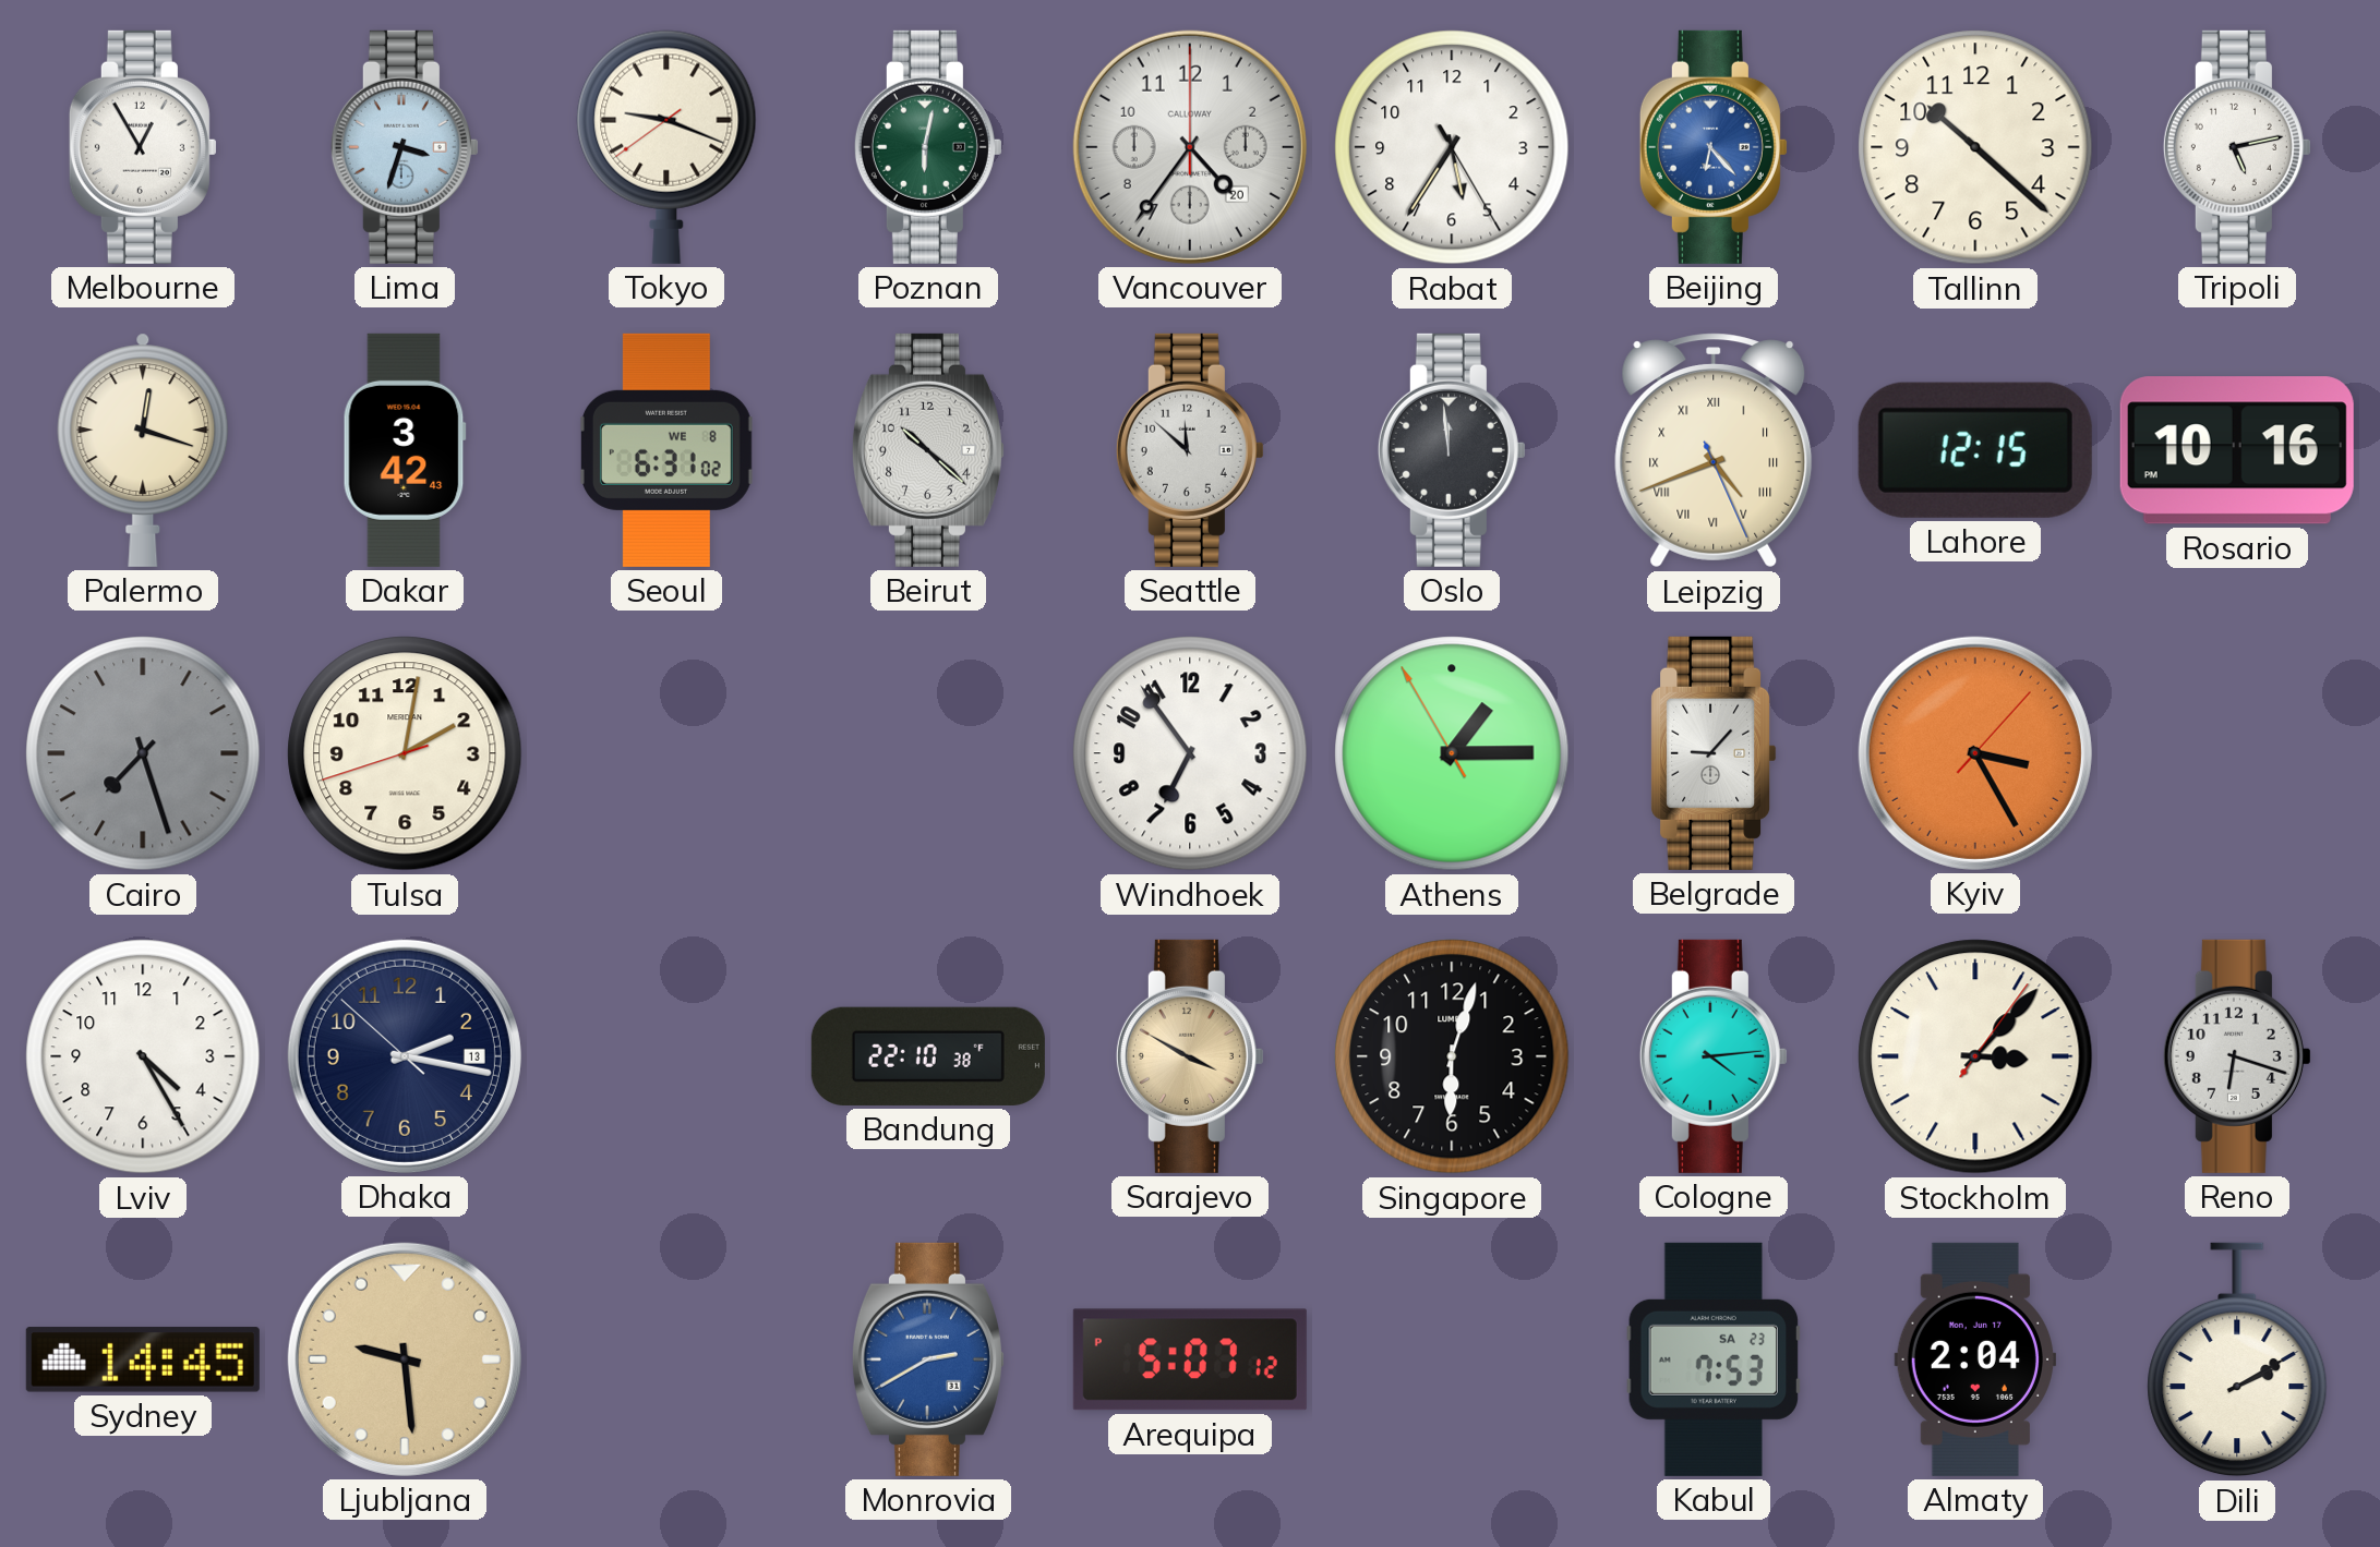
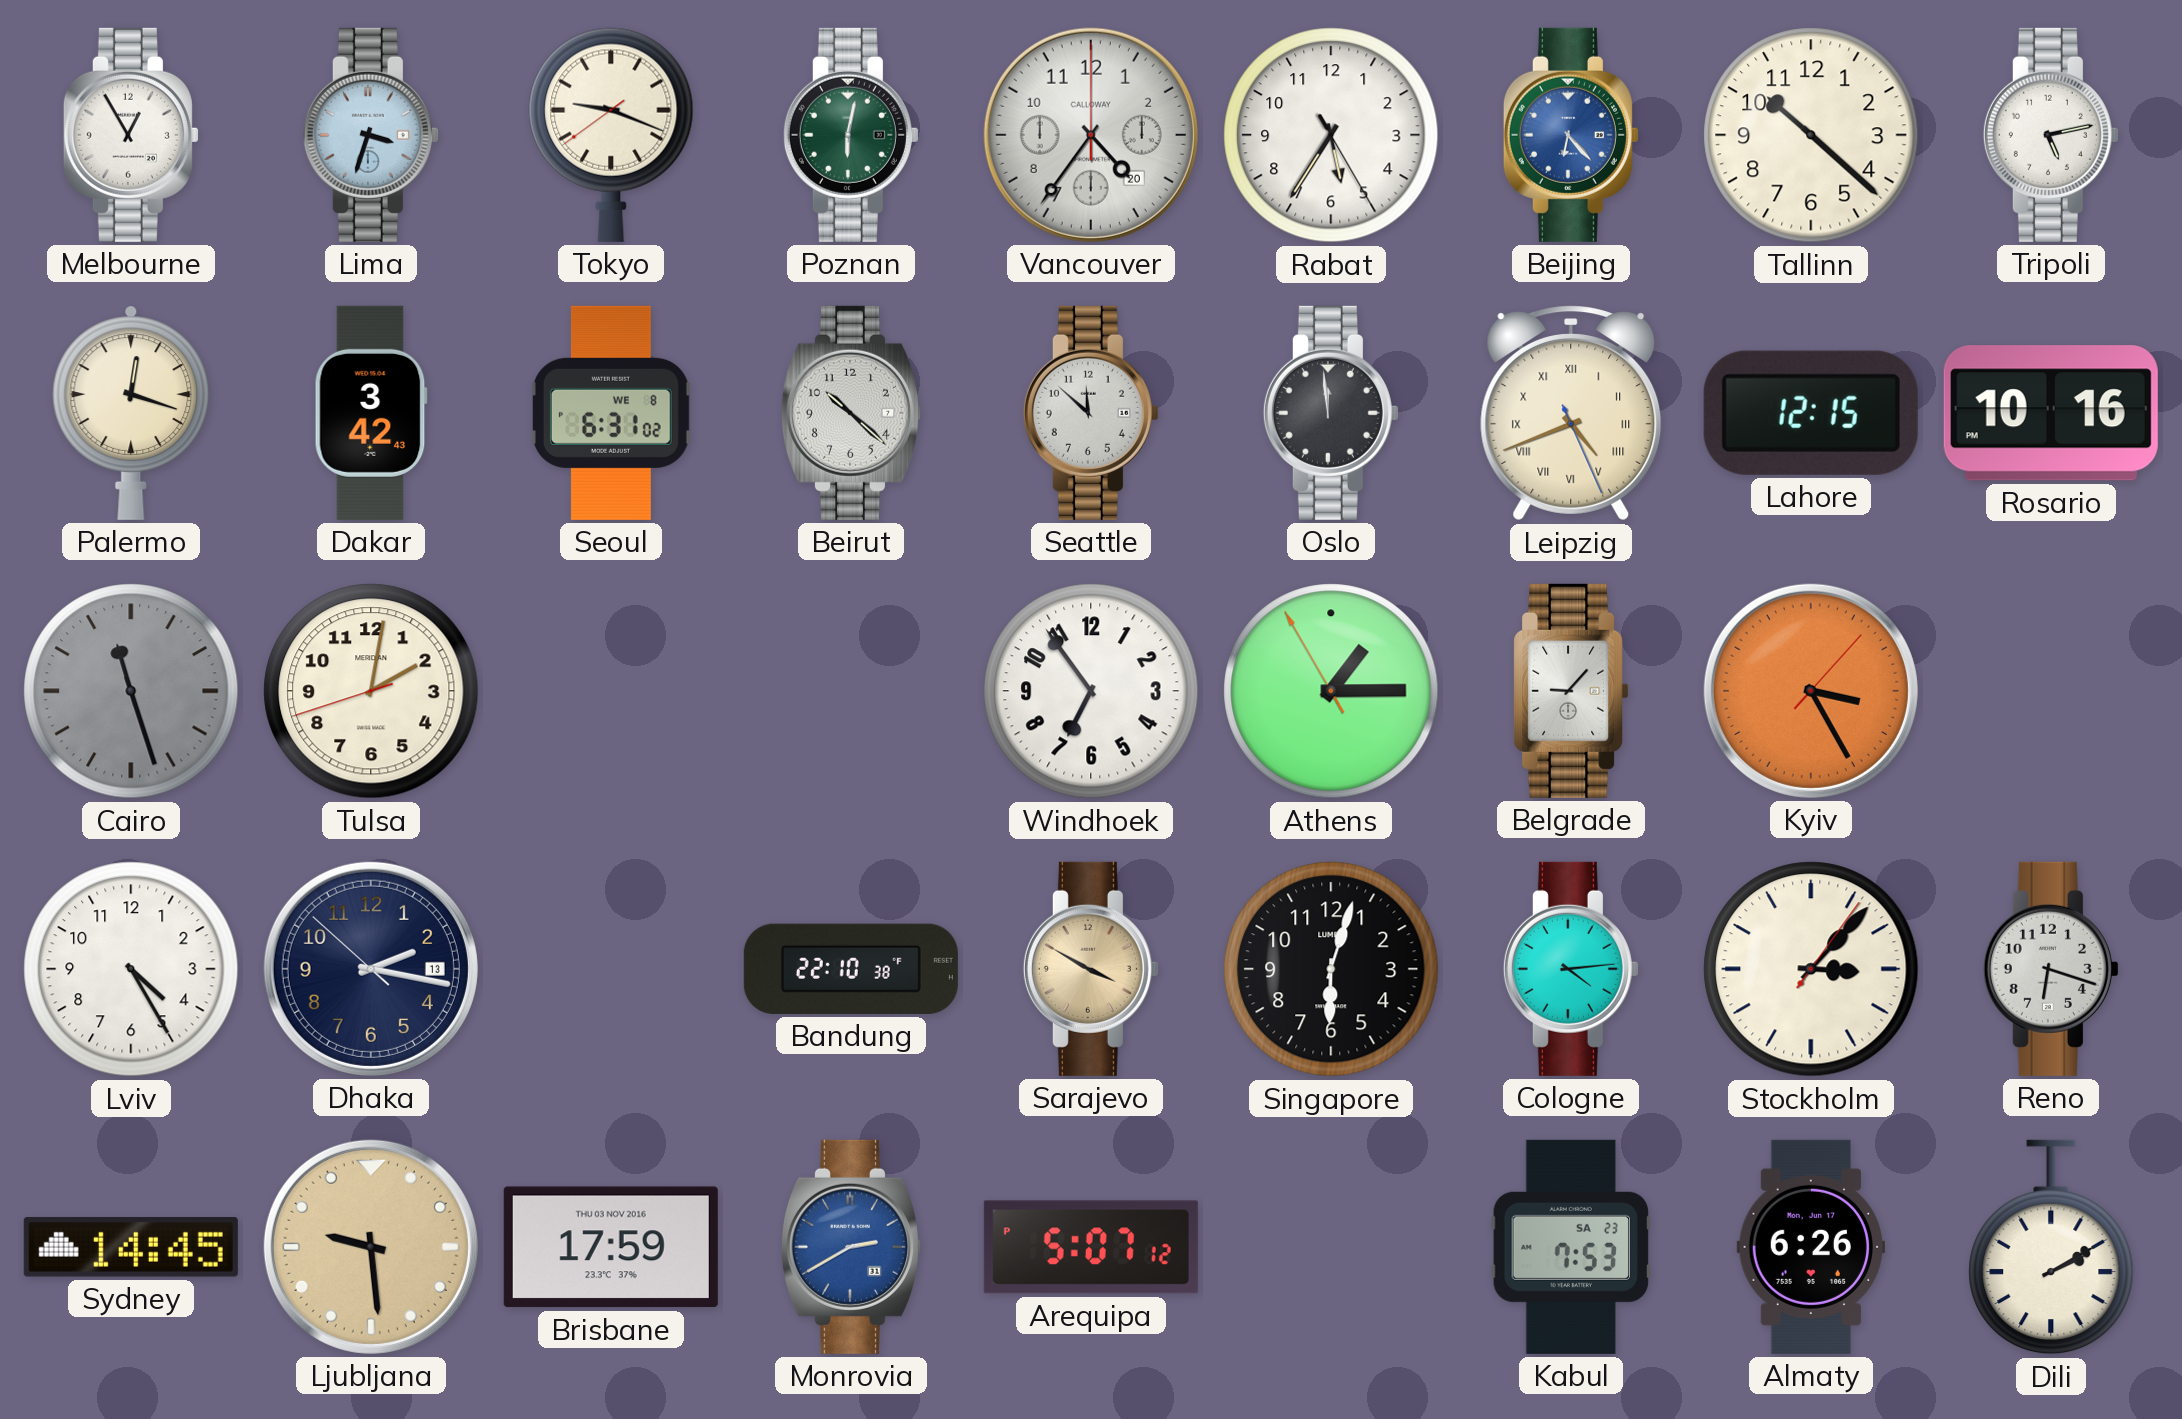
Cairo: 7:27 -> 11:27
Brisbane: none -> 17:59
Almaty: 2:04 -> 6:26
